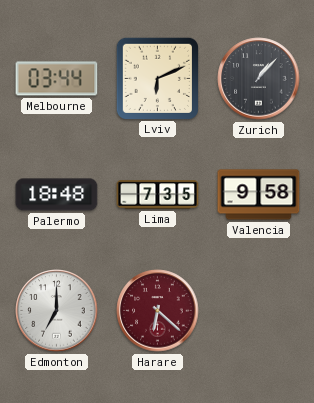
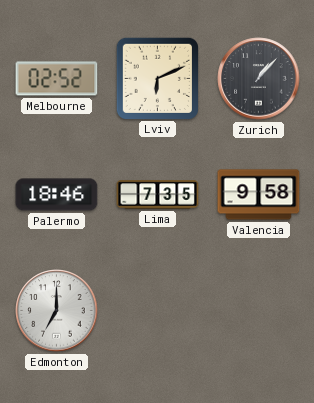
Melbourne: 03:44 -> 02:52
Palermo: 18:48 -> 18:46
Harare: 6:22 -> none
